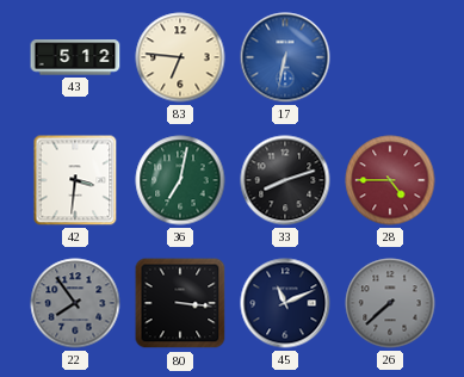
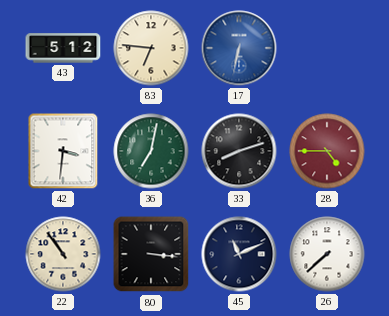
22: 7:54 -> 10:54
22 dial: grey -> cream
26 dial: grey -> white
